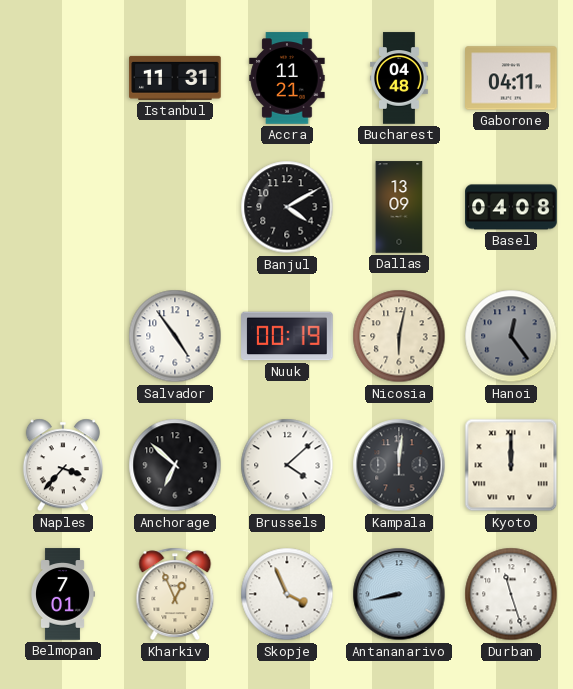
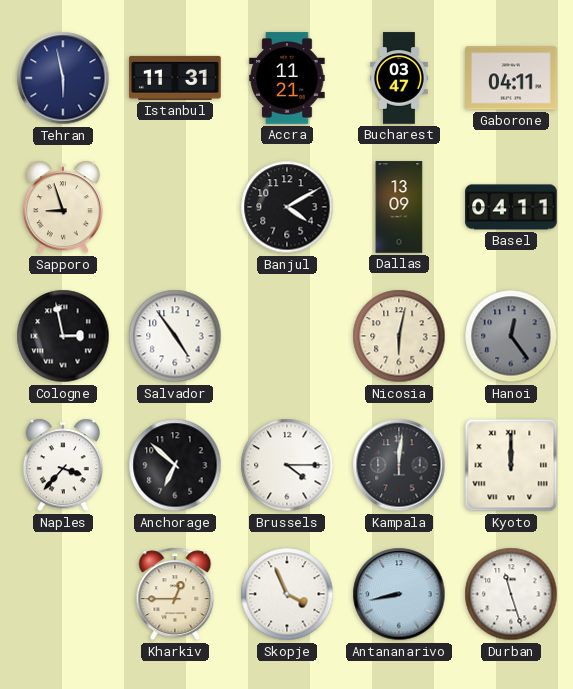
Tehran: none -> 5:58
Bucharest: 04:48 -> 03:47
Sapporo: none -> 8:57
Basel: 04:08 -> 04:11
Cologne: none -> 2:58
Nuuk: 00:19 -> none
Brussels: 4:08 -> 4:15
Belmopan: 7:01 -> none
Kharkiv: 12:56 -> 12:45
